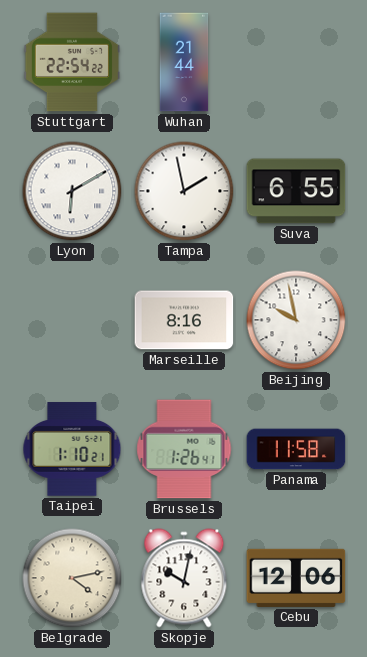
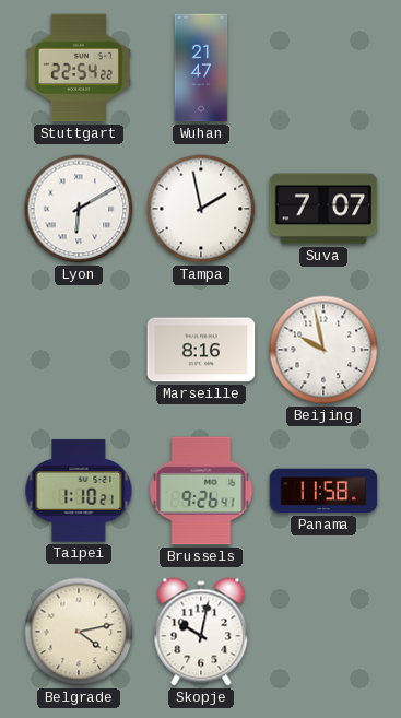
Wuhan: 21:44 -> 21:47
Suva: 6:55 -> 7:07
Brussels: 1:26 -> 9:26
Cebu: 12:06 -> none
